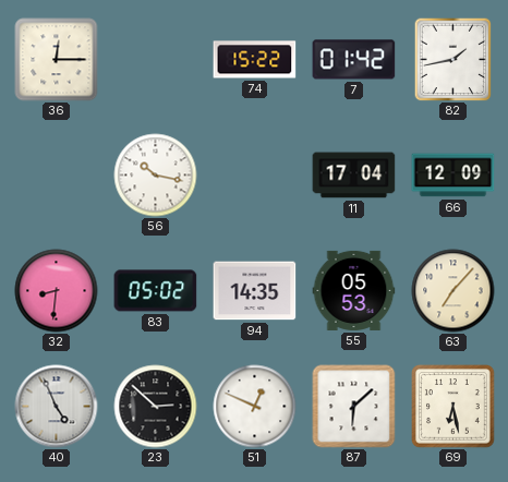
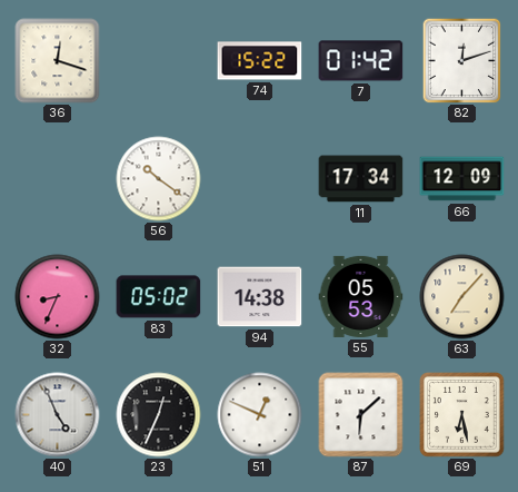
36: 12:15 -> 12:18
82: 1:43 -> 12:12
56: 10:17 -> 10:21
11: 17:04 -> 17:34
32: 8:31 -> 8:34
94: 14:35 -> 14:38
23: 2:52 -> 12:34
